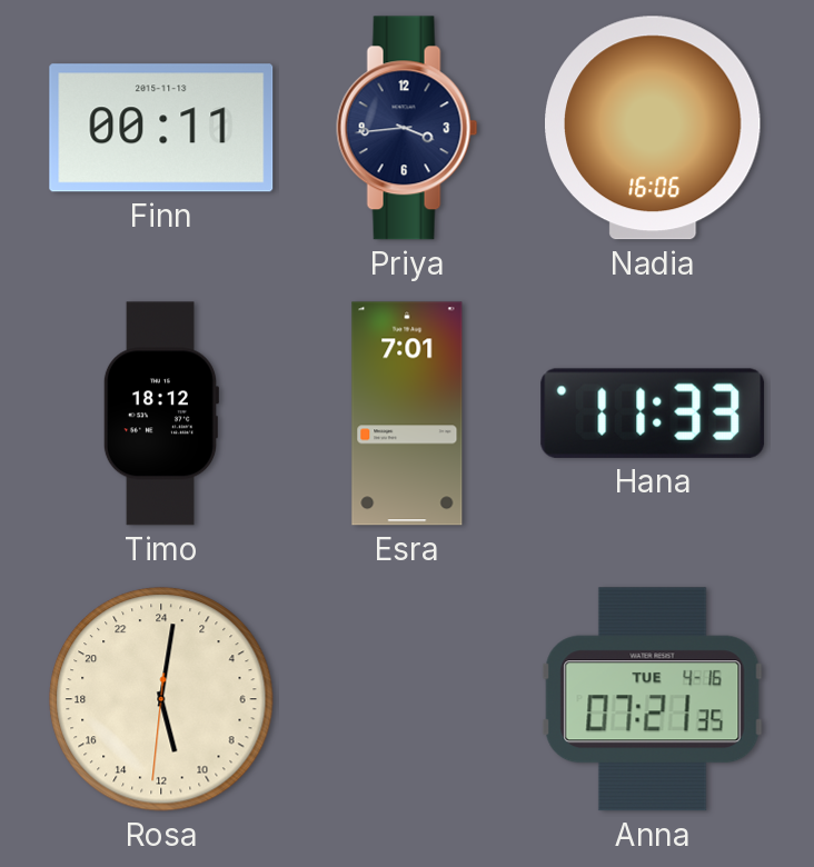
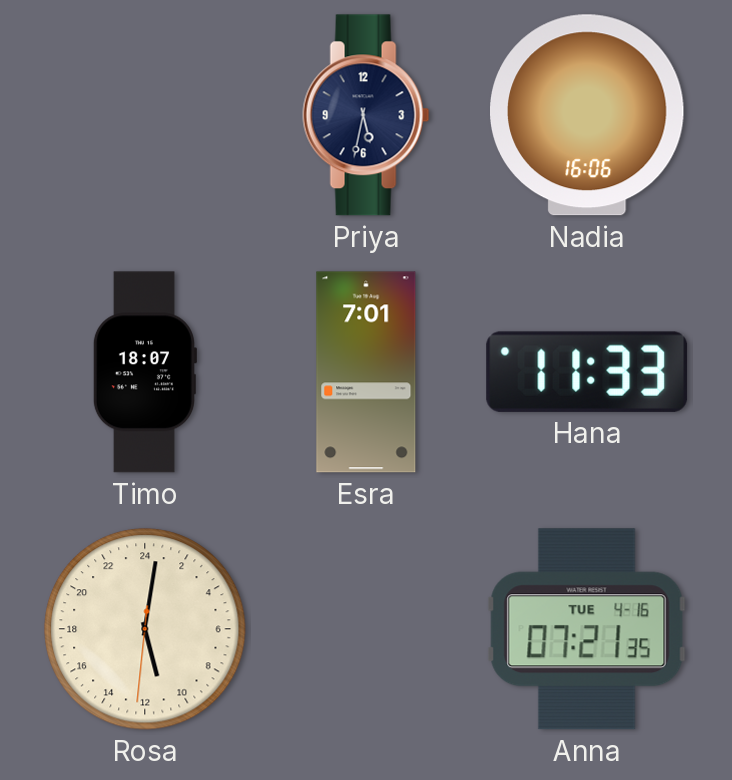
Finn: 00:11 -> none
Priya: 3:44 -> 5:32
Timo: 18:12 -> 18:07
